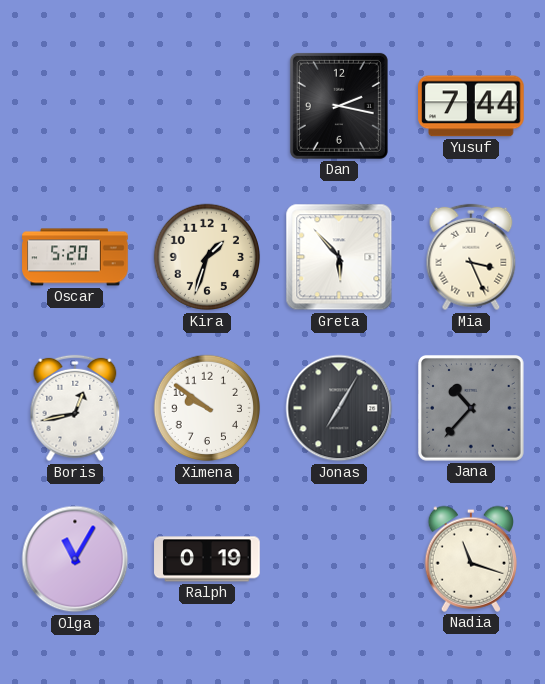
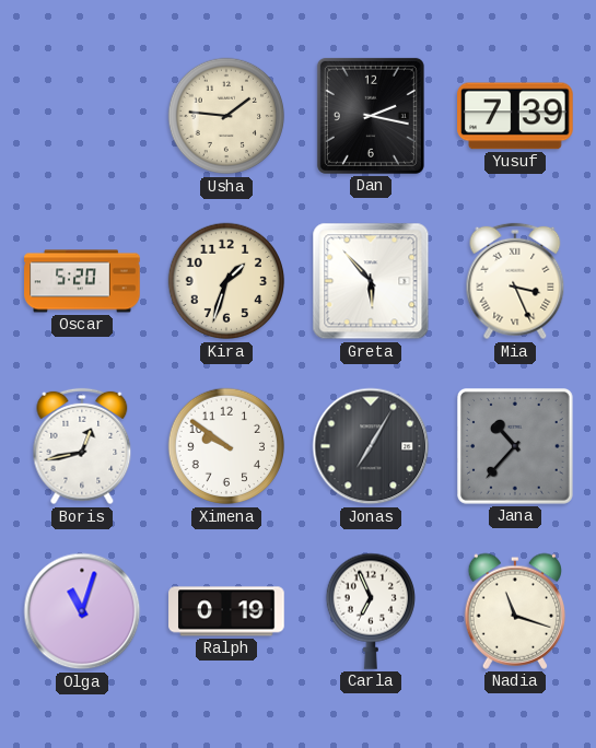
Usha: none -> 1:46
Yusuf: 7:44 -> 7:39
Olga: 11:05 -> 11:03
Carla: none -> 6:56
